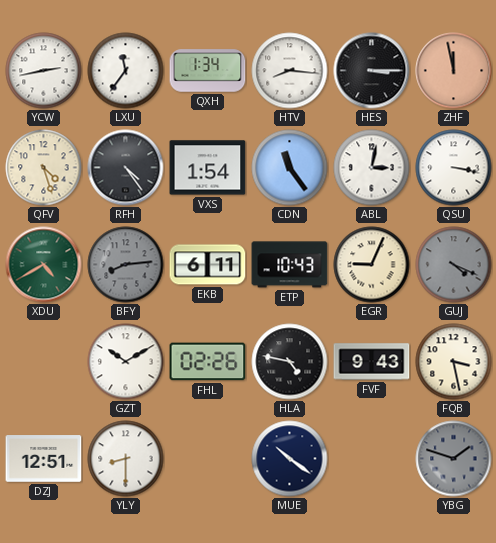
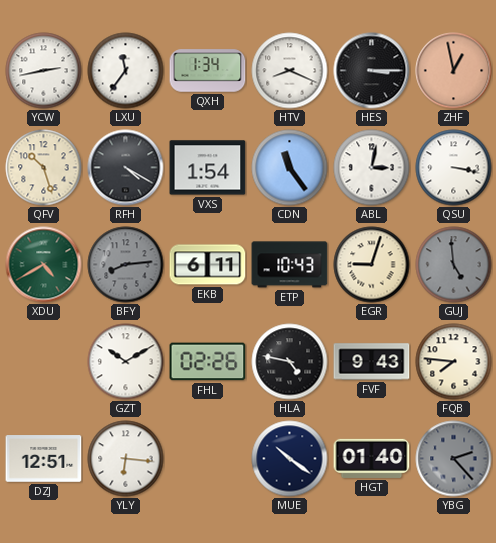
HTV: 8:16 -> 8:19
ZHF: 11:58 -> 12:58
QFV: 4:27 -> 10:27
RFH: 4:24 -> 4:20
EGR: 9:04 -> 9:03
GUJ: 4:19 -> 4:59
FQB: 3:28 -> 7:46
YLY: 8:30 -> 6:16
HGT: none -> 01:40
YBG: 1:48 -> 2:23
